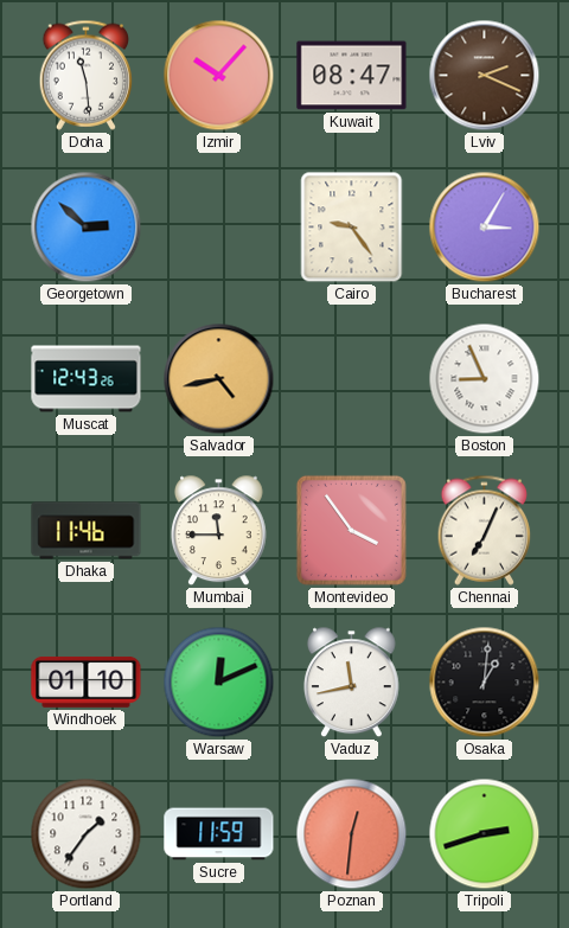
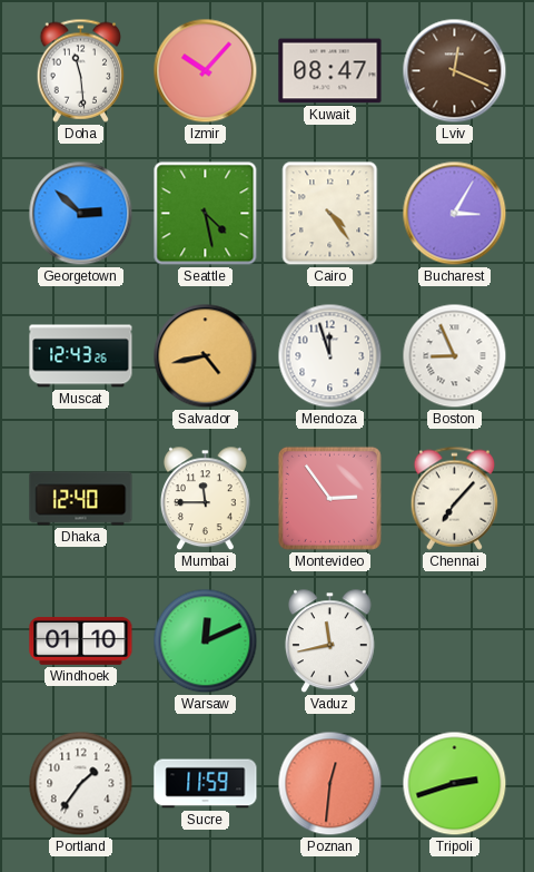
Lviv: 2:19 -> 12:19
Seattle: none -> 4:28
Cairo: 9:24 -> 4:24
Mendoza: none -> 11:57
Dhaka: 11:46 -> 12:40
Montevideo: 3:54 -> 2:54
Chennai: 7:04 -> 7:07
Osaka: 1:01 -> none
